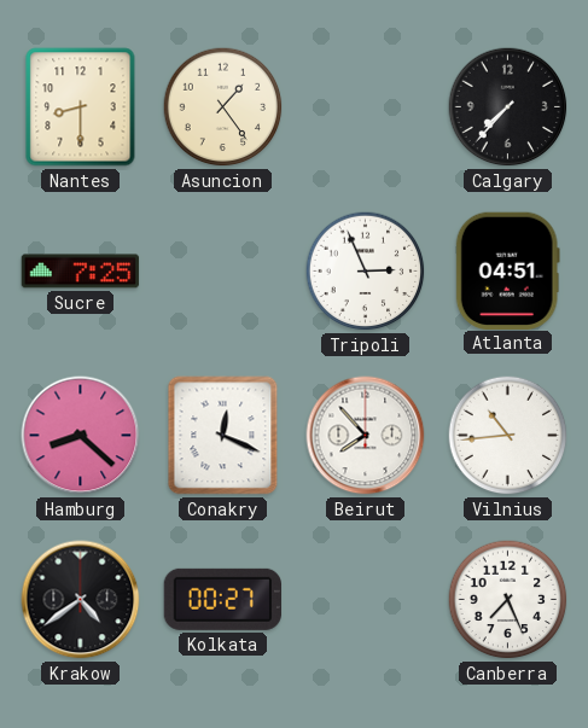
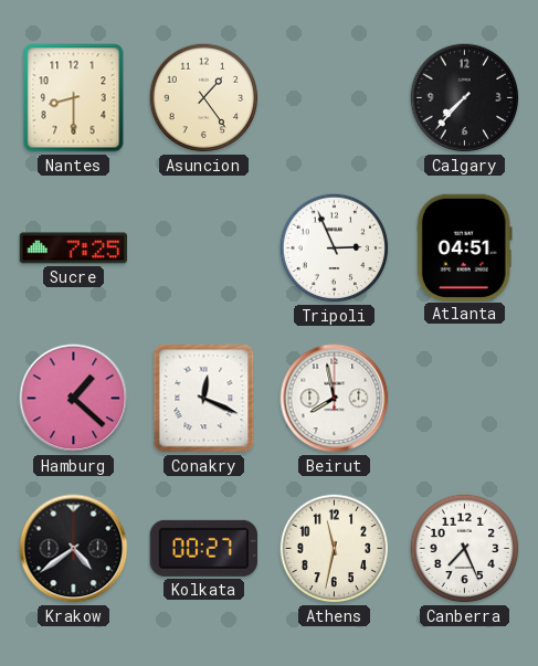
Hamburg: 8:22 -> 1:22
Beirut: 7:53 -> 7:58
Vilnius: 10:44 -> none
Athens: none -> 11:32
